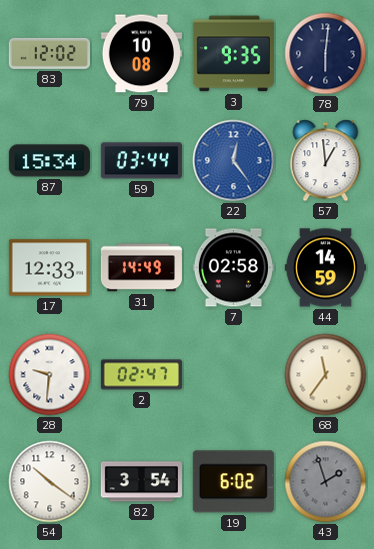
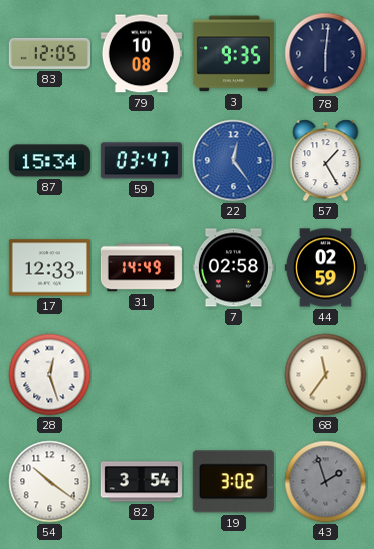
83: 12:02 -> 12:05
59: 03:44 -> 03:47
57: 12:59 -> 1:25
44: 14:59 -> 02:59
28: 9:31 -> 12:27
2: 02:47 -> none
19: 6:02 -> 3:02
